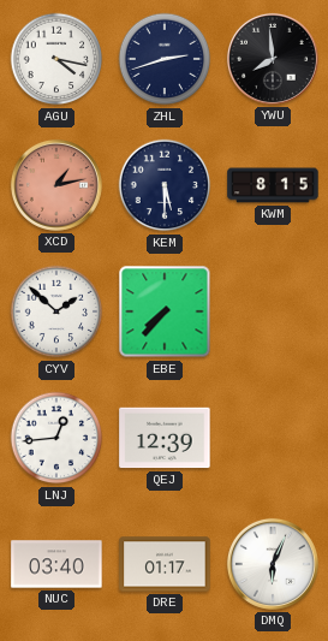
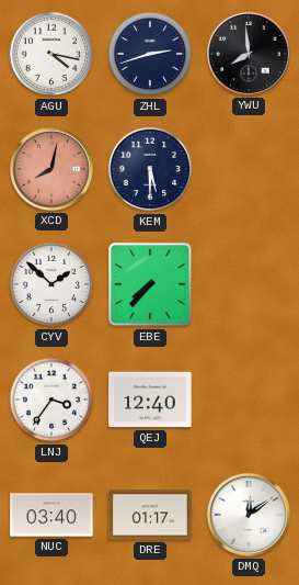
XCD: 1:13 -> 8:02
KWM: 8:15 -> none
LNJ: 12:44 -> 3:36
QEJ: 12:39 -> 12:40
DMQ: 6:04 -> 12:09
